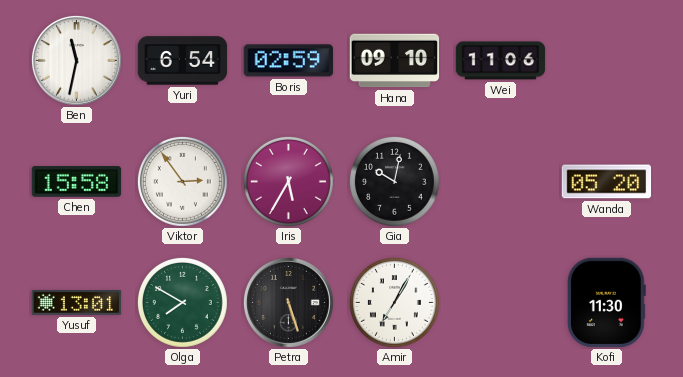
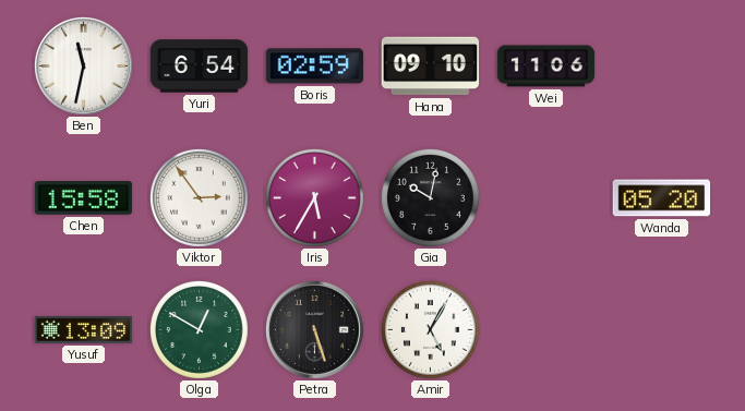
Yusuf: 13:01 -> 13:09
Olga: 7:50 -> 12:50
Amir: 7:05 -> 5:05
Kofi: 11:30 -> none
